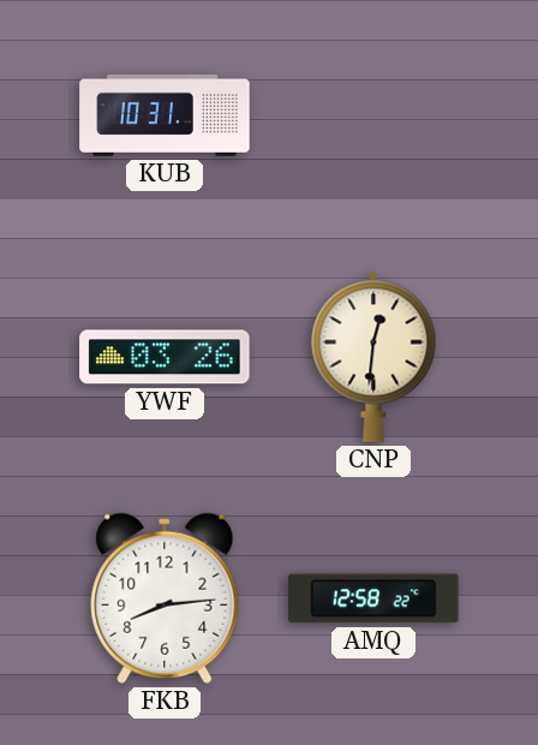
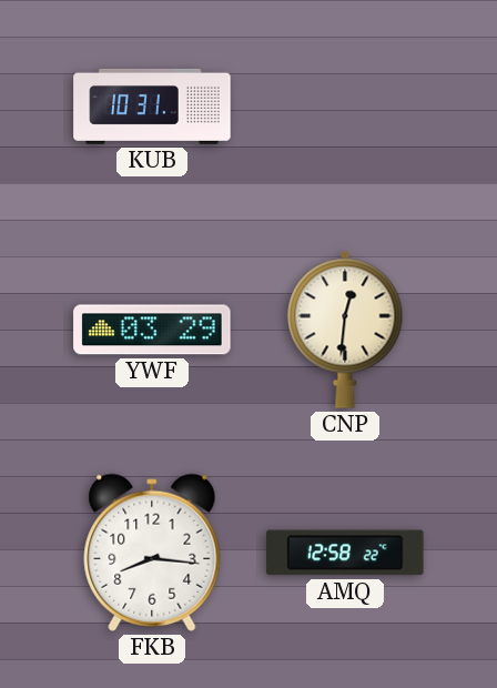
YWF: 03:26 -> 03:29
FKB: 8:14 -> 8:16
